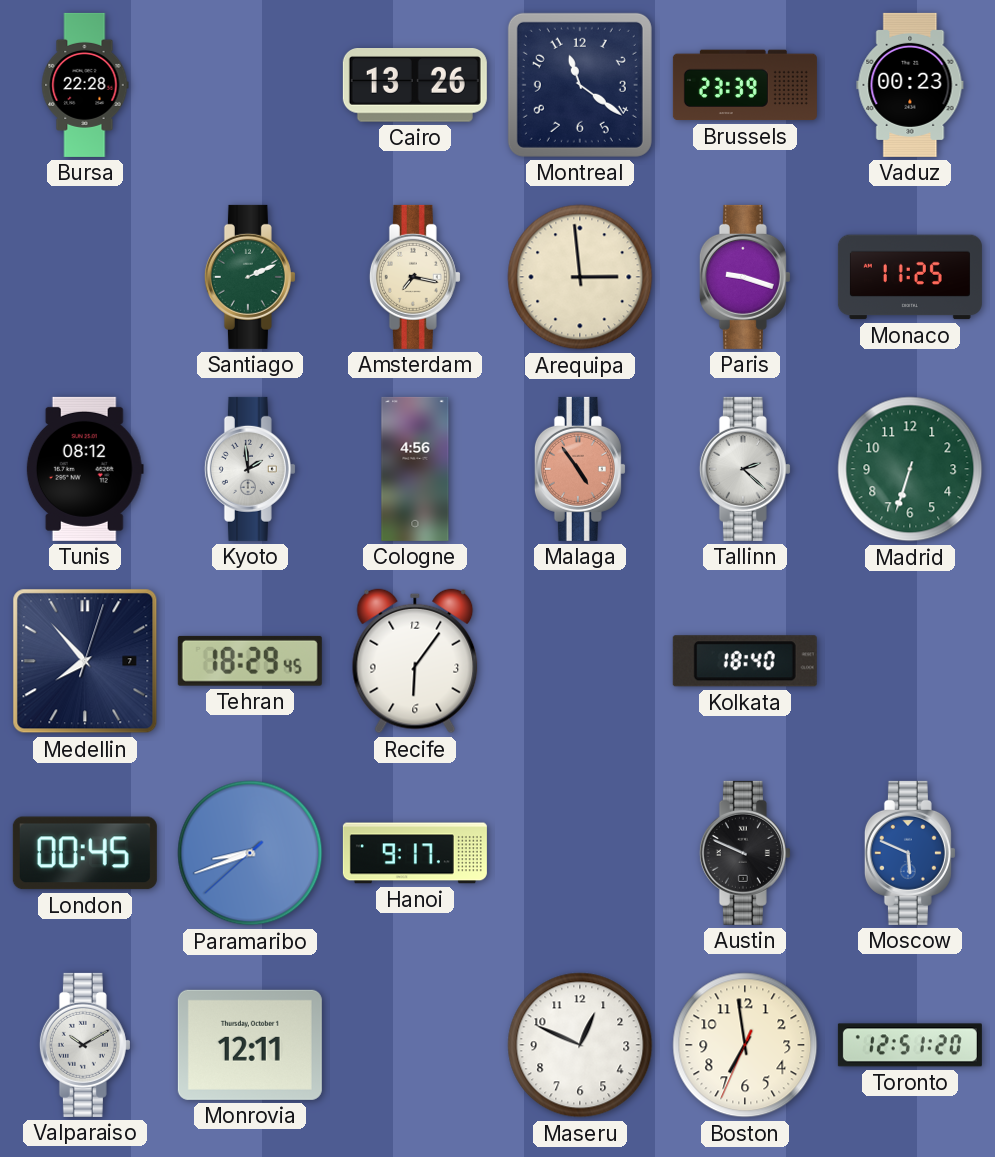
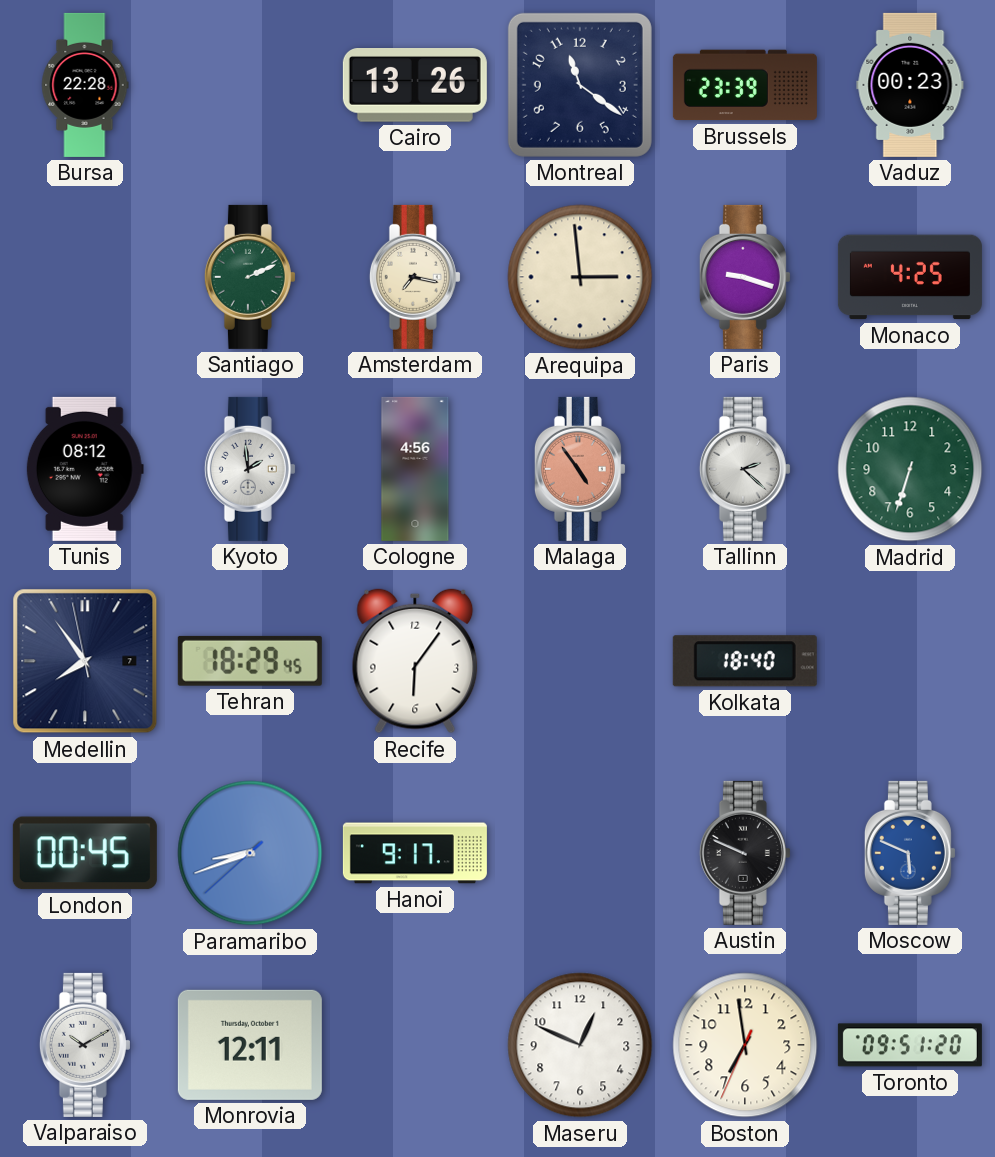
Monaco: 11:25 -> 4:25
Medellin: 7:53:03 -> 7:53:58
Toronto: 12:51 -> 09:51
